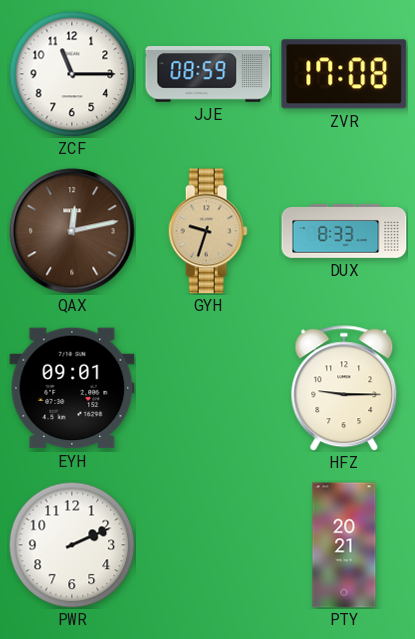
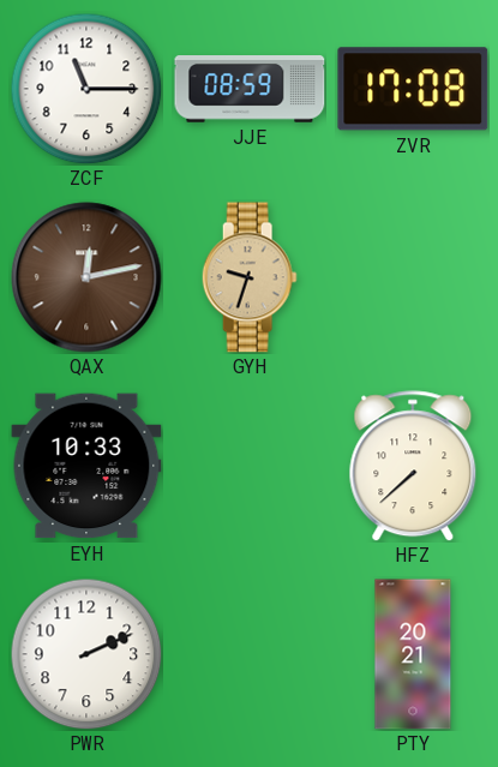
DUX: 8:33 -> none
EYH: 09:01 -> 10:33
HFZ: 9:15 -> 7:38
